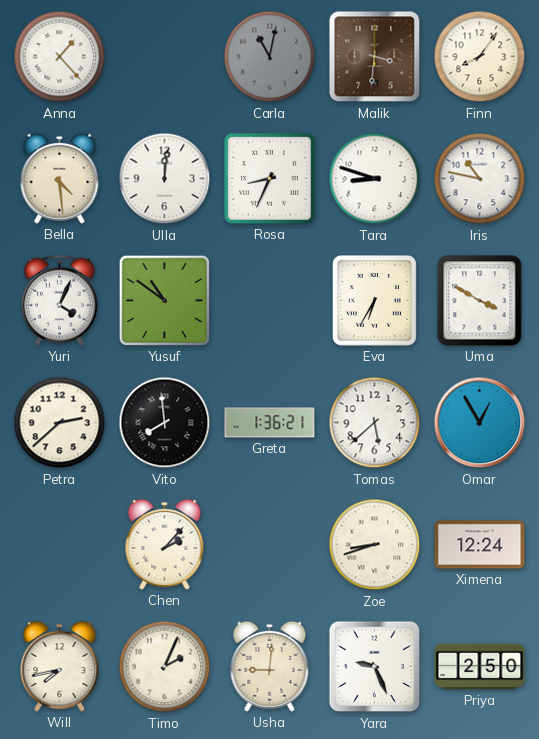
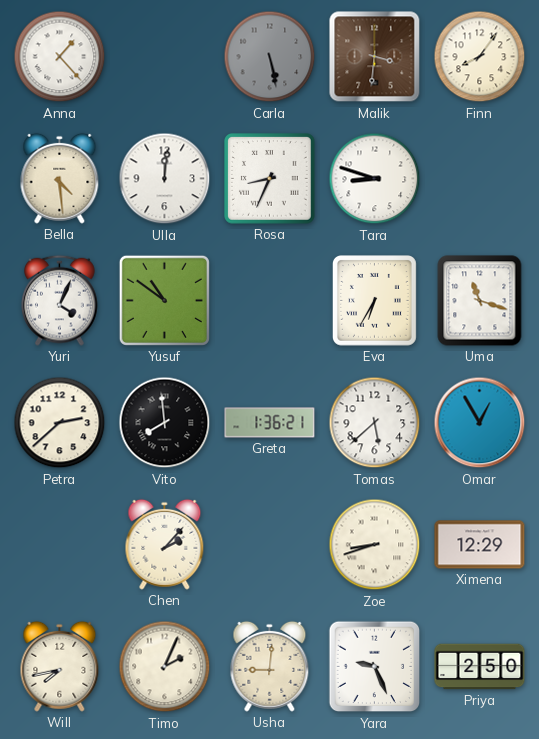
Carla: 11:02 -> 5:28
Iris: 10:47 -> none
Uma: 3:50 -> 11:18
Ximena: 12:24 -> 12:29
